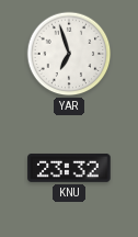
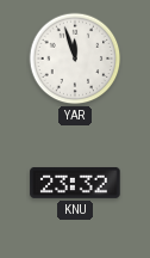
YAR: 6:57 -> 11:57
